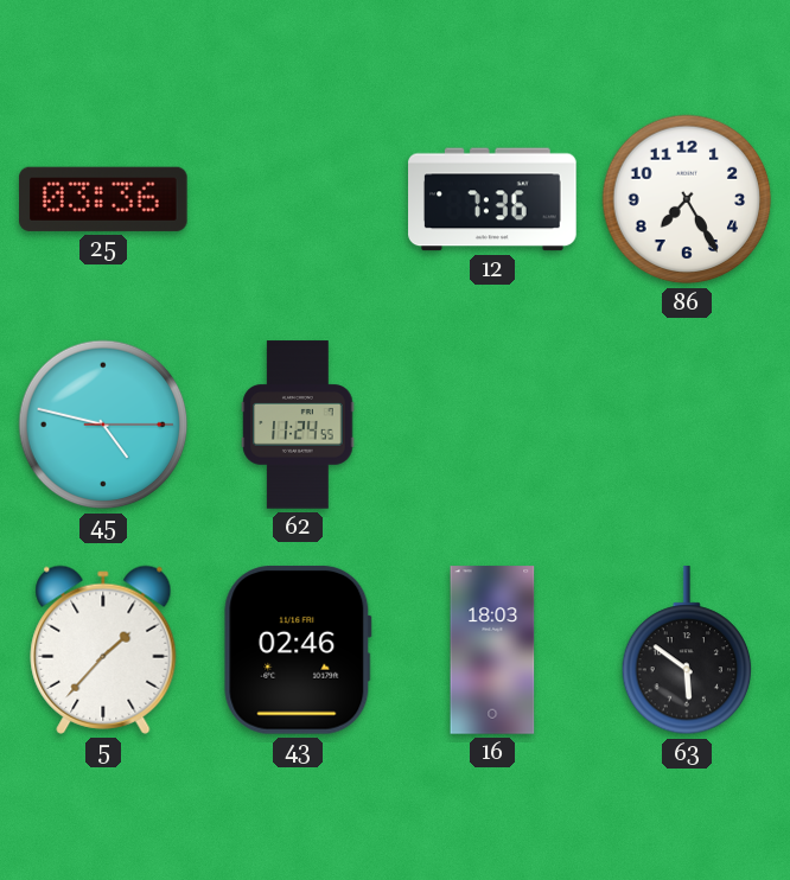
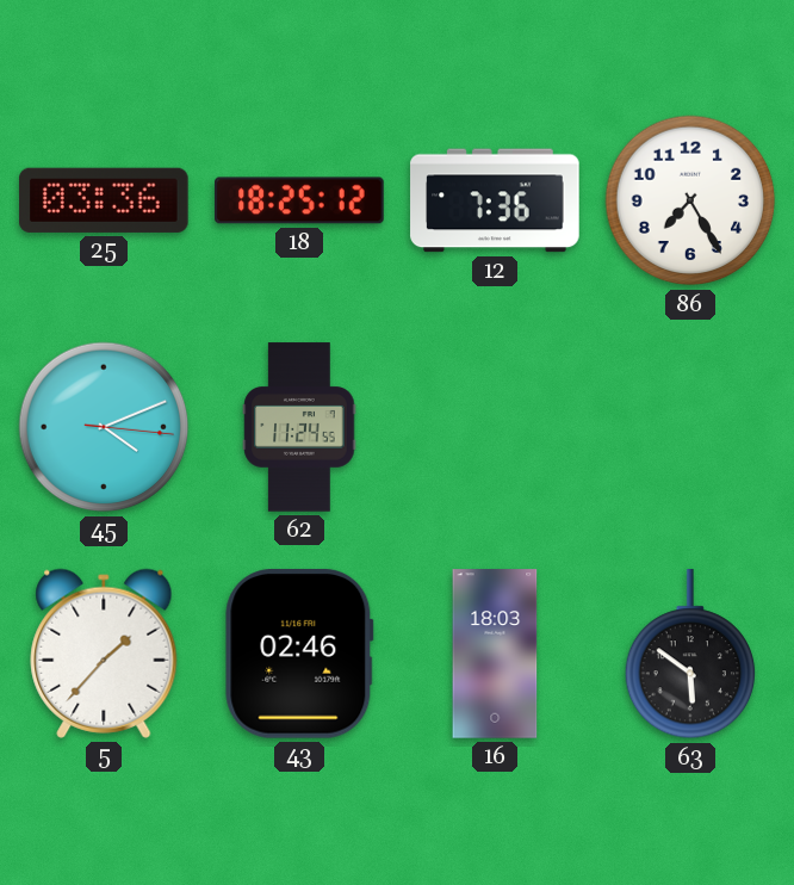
18: none -> 18:25
45: 4:47 -> 4:11
